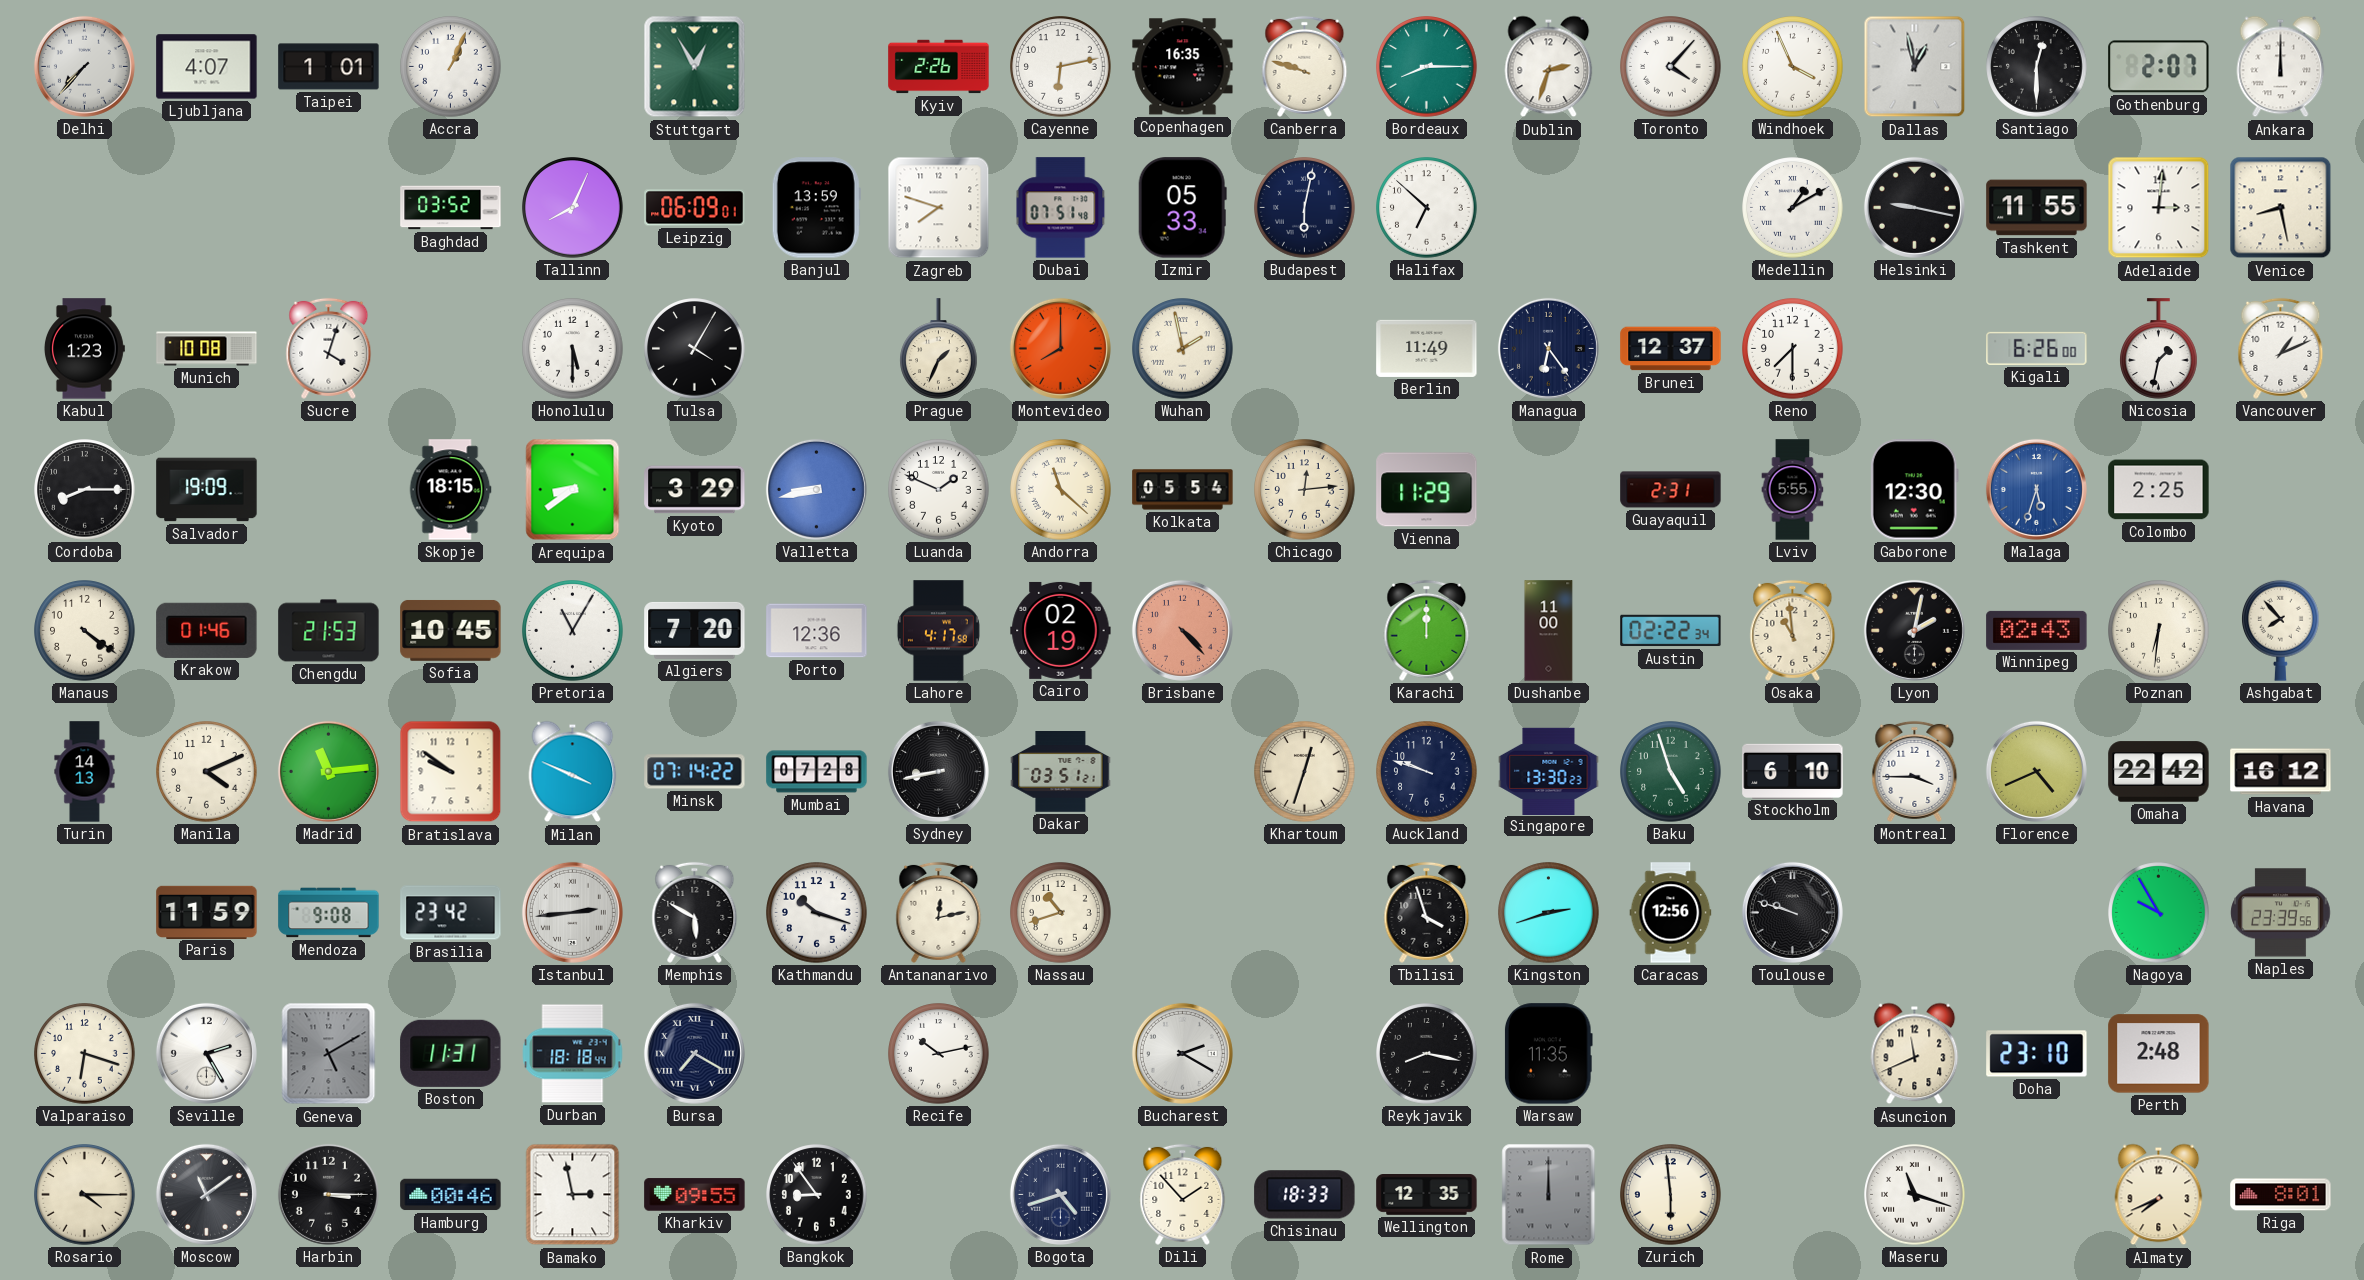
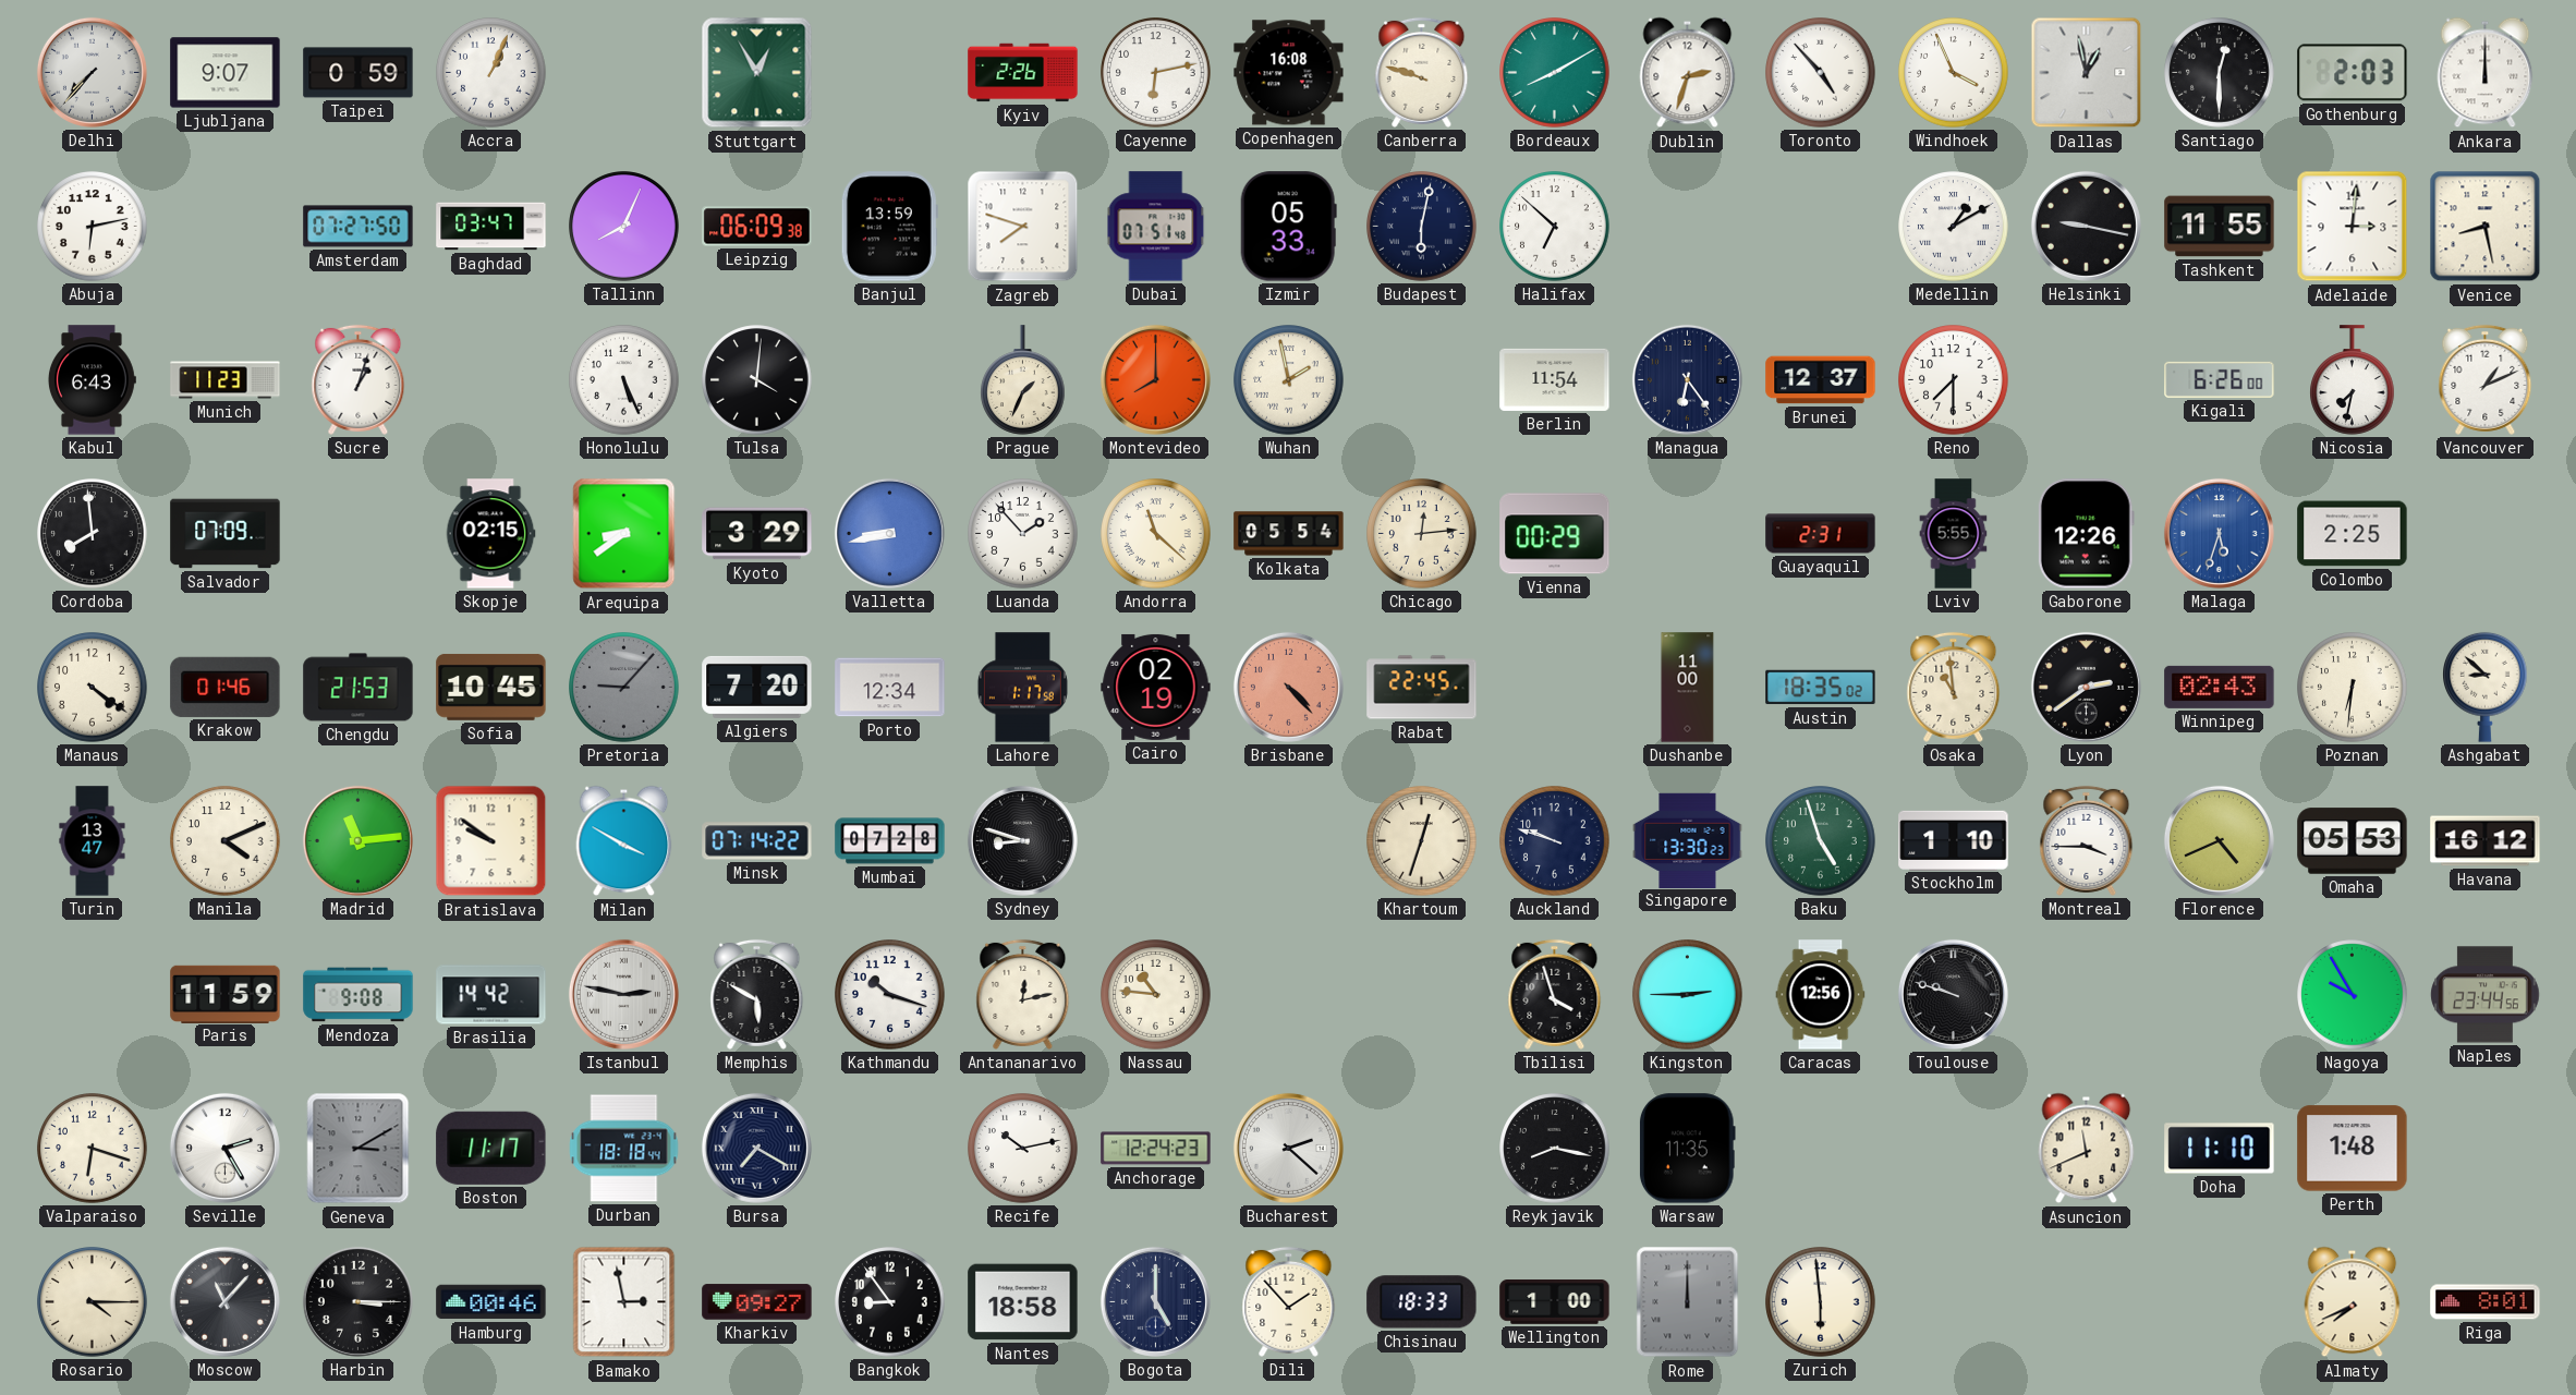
Ljubljana: 4:07 -> 9:07
Taipei: 1:01 -> 0:59
Copenhagen: 16:35 -> 16:08
Bordeaux: 8:15 -> 8:10
Toronto: 4:07 -> 4:53
Gothenburg: 2:07 -> 2:03
Abuja: none -> 6:13
Amsterdam: none -> 07:27
Baghdad: 03:52 -> 03:47
Leipzig: 06:09:01 -> 06:09:38
Kabul: 1:23 -> 6:43
Munich: 10:08 -> 11:23
Sucre: 4:03 -> 1:03
Honolulu: 5:30 -> 5:26
Tulsa: 4:05 -> 4:01
Berlin: 11:49 -> 11:54
Nicosia: 1:32 -> 7:32
Cordoba: 8:15 -> 7:59
Salvador: 19:09 -> 07:09
Skopje: 18:15 -> 02:15
Luanda: 1:49 -> 1:53
Vienna: 11:29 -> 00:29
Gaborone: 12:30 -> 12:26
Pretoria: 11:05 -> 9:07
Pretoria dial: white -> grey
Porto: 12:36 -> 12:34
Lahore: 4:17 -> 1:17
Rabat: none -> 22:45
Karachi: 12:00 -> none
Austin: 02:22 -> 18:35
Lyon: 2:02 -> 2:39
Ashgabat: 7:53 -> 8:52
Turin: 14:13 -> 13:47
Milan: 3:49 -> 3:50
Sydney: 8:43 -> 8:48
Dakar: 03:51 -> none
Stockholm: 6:10 -> 1:10
Omaha: 22:42 -> 05:53
Brasilia: 23:42 -> 14:42
Istanbul: 2:44 -> 2:47
Nassau: 10:42 -> 10:46
Kingston: 2:42 -> 2:45
Naples: 23:39 -> 23:44
Geneva: 5:10 -> 3:10
Boston: 11:31 -> 11:17
Anchorage: none -> 12:24
Bucharest: 2:20 -> 2:22
Doha: 23:10 -> 11:10
Perth: 2:48 -> 1:48
Moscow: 11:09 -> 11:07
Kharkiv: 09:55 -> 09:27
Nantes: none -> 18:58
Bogota: 4:42 -> 5:00
Wellington: 12:35 -> 1:00
Maseru: 11:18 -> none
